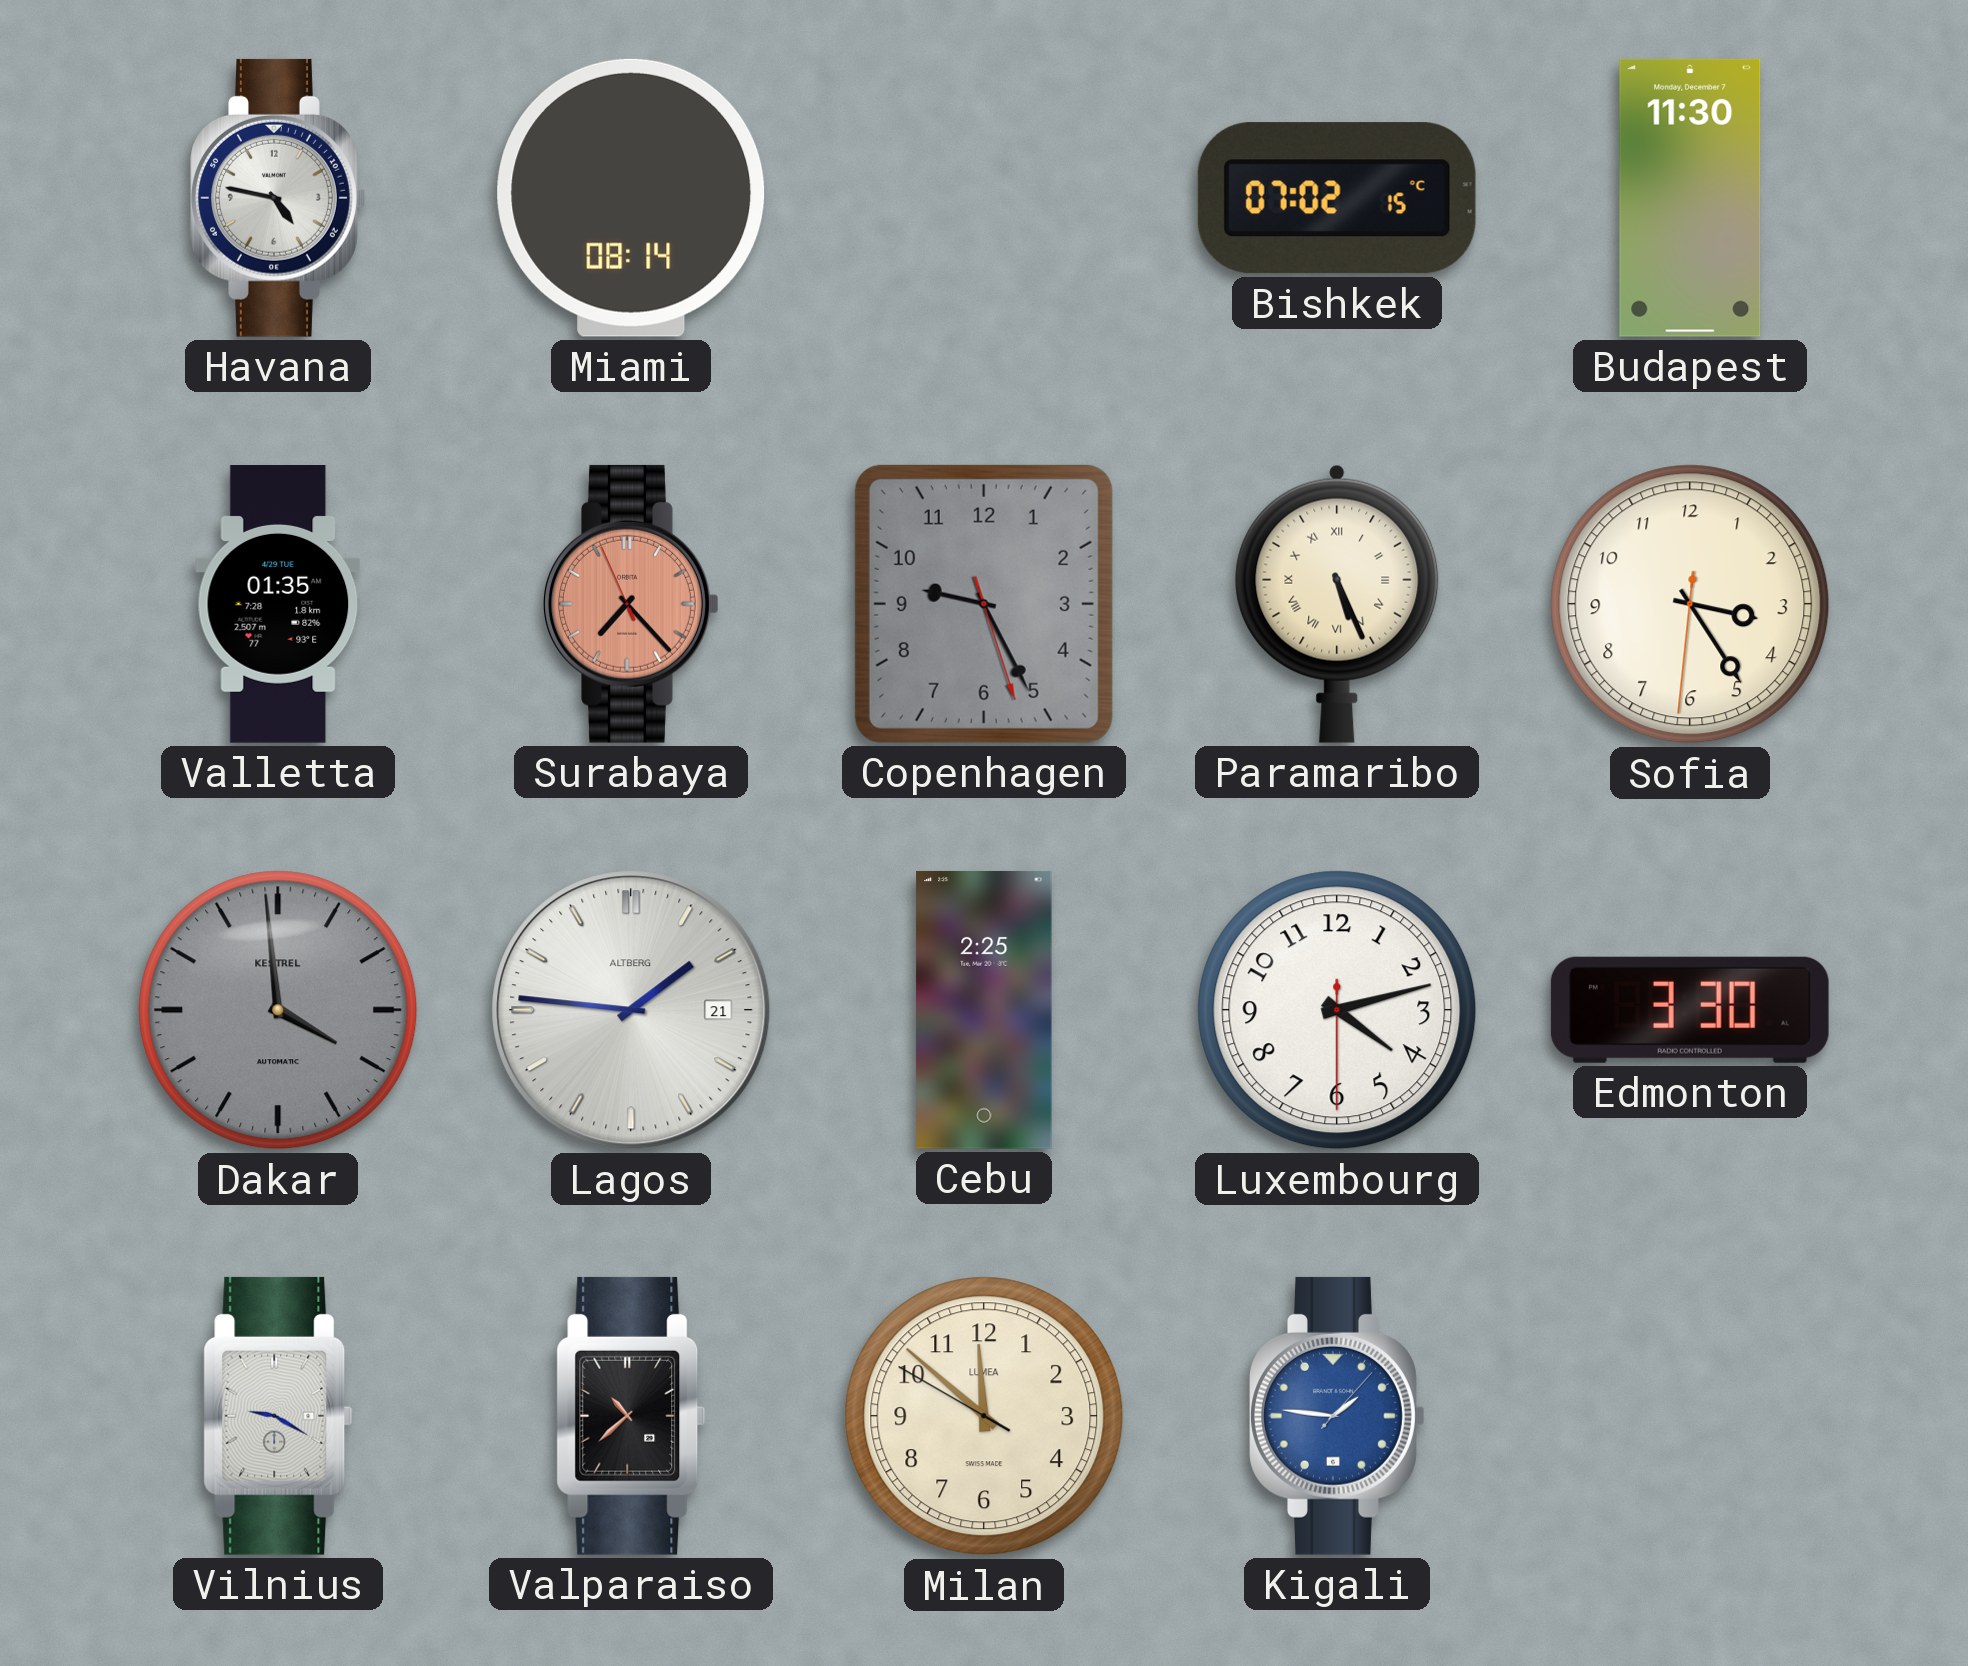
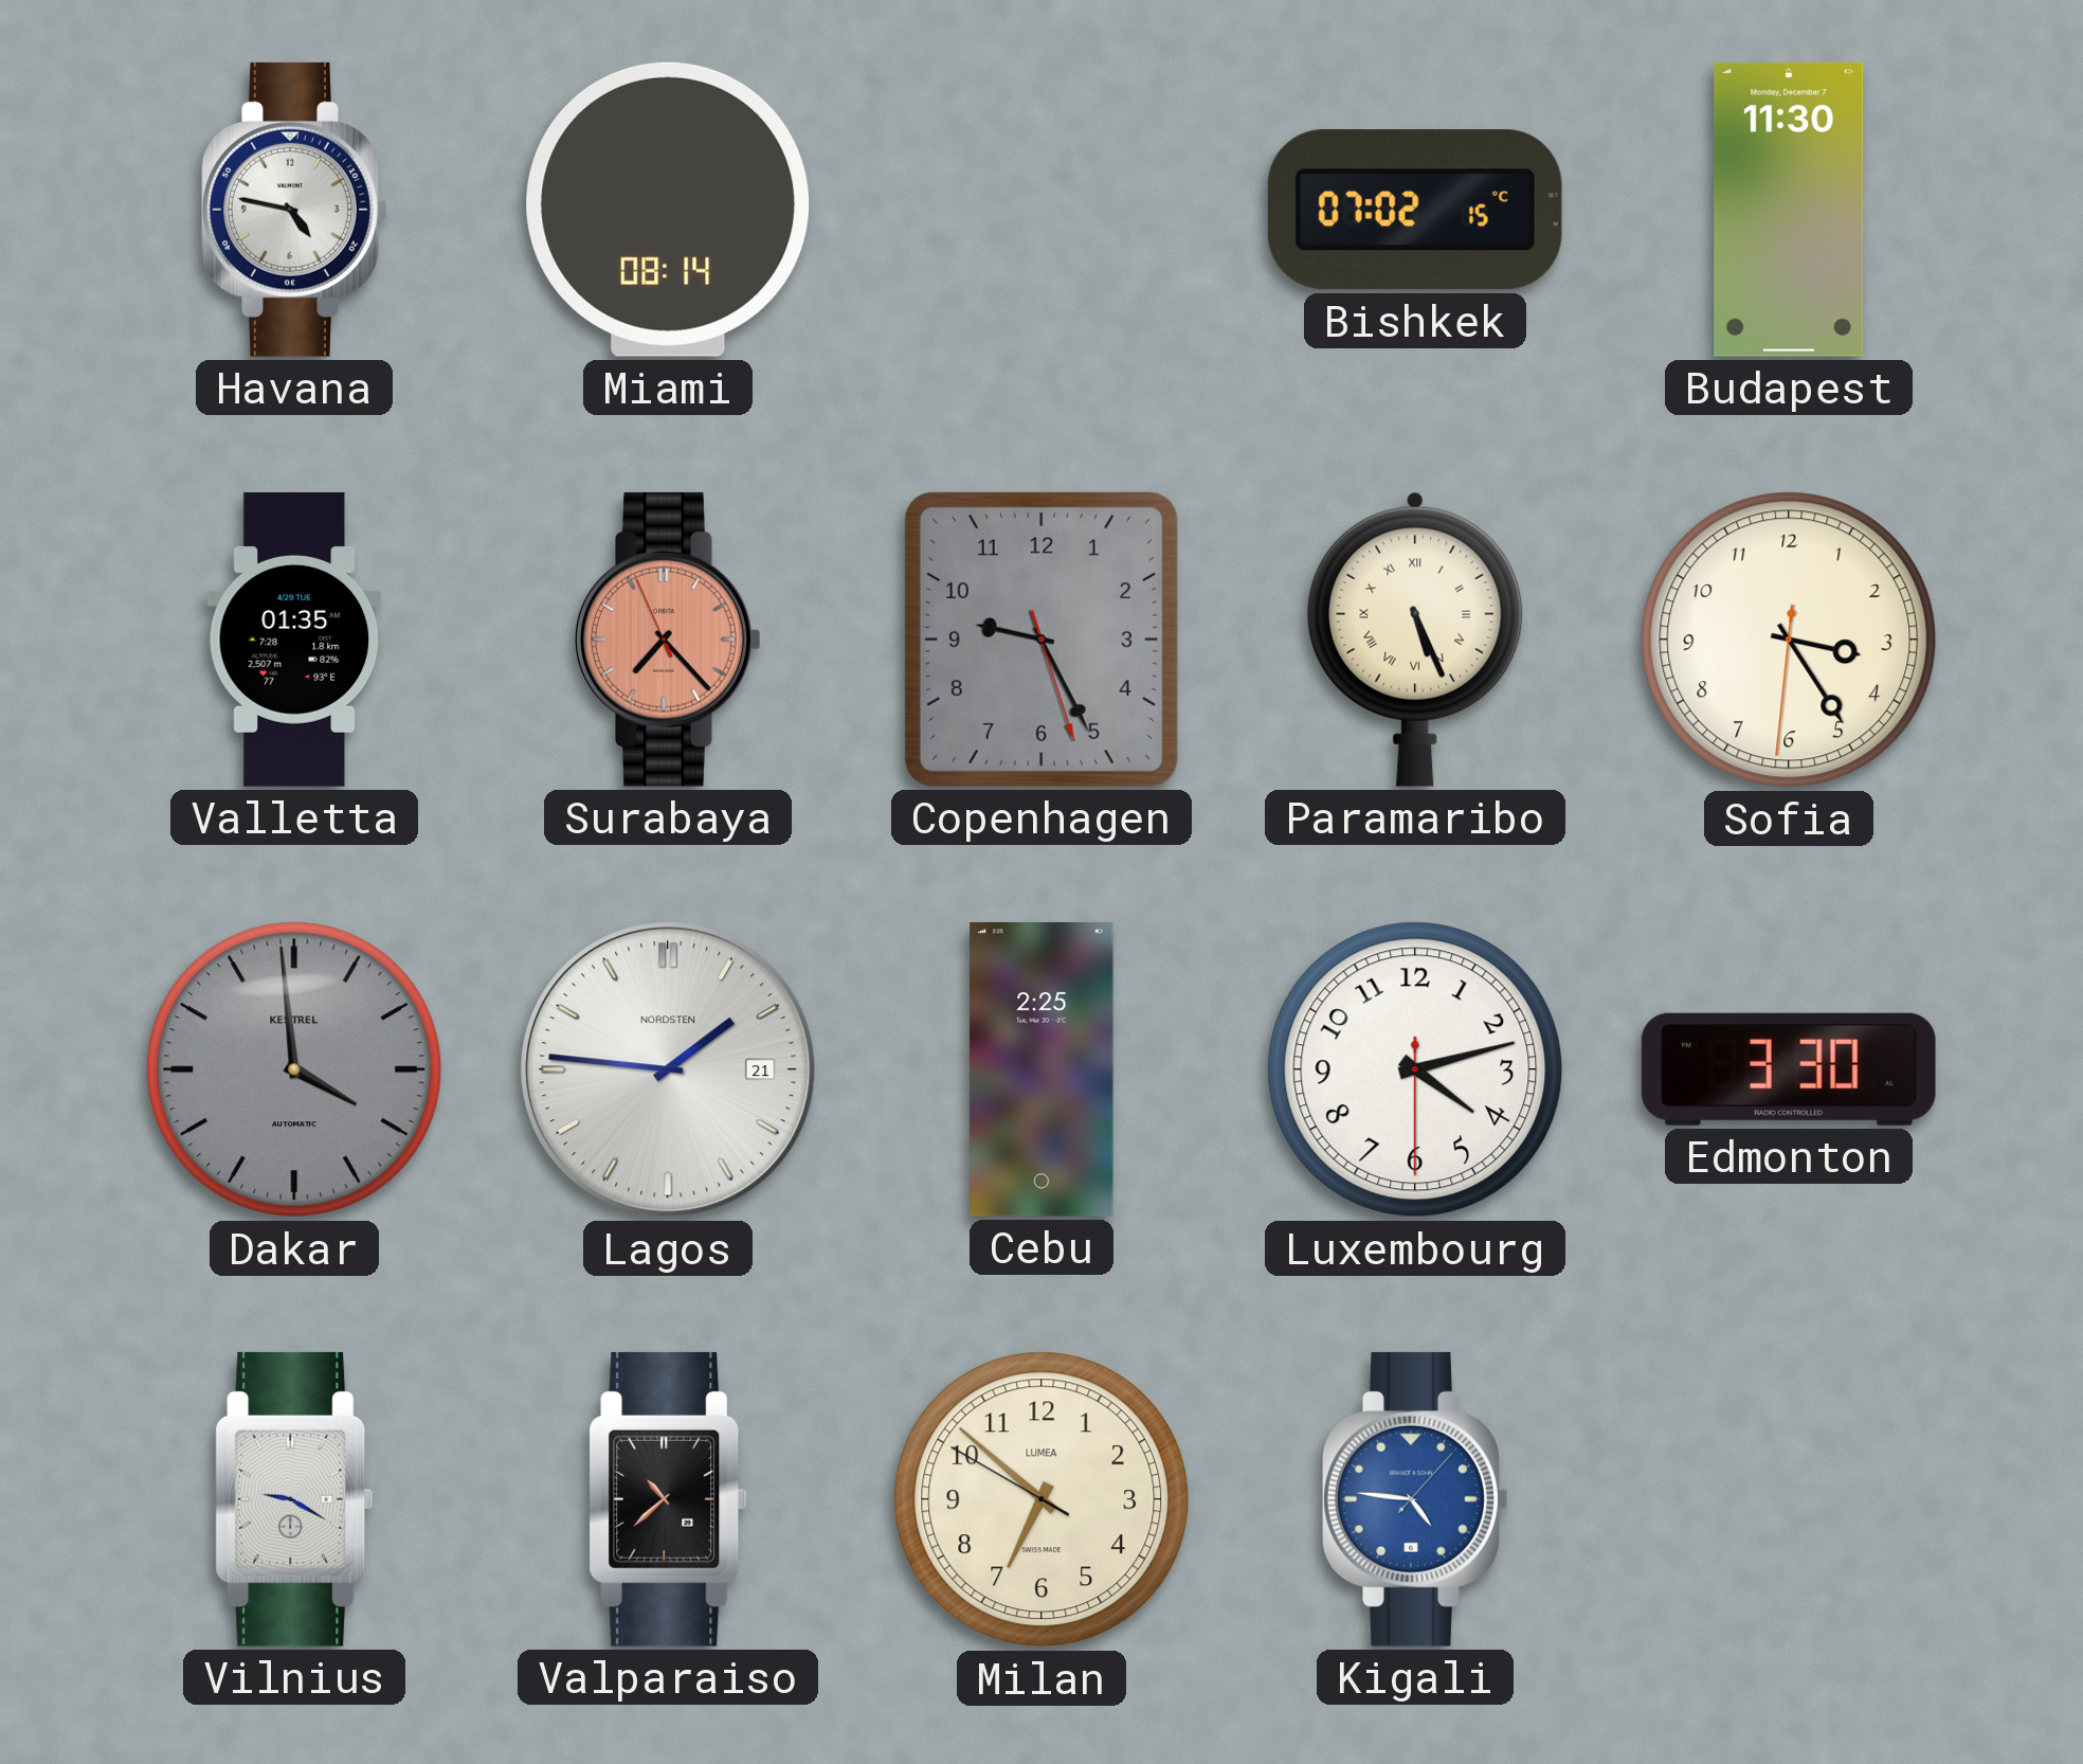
Lagos brand: ALTBERG -> NORDSTEN
Milan: 11:51 -> 6:51
Kigali: 1:46 -> 4:46
